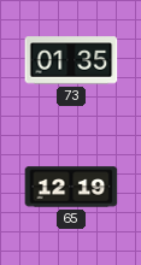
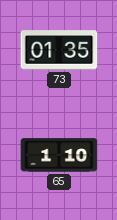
65: 12:19 -> 1:10
